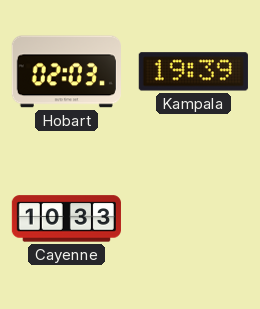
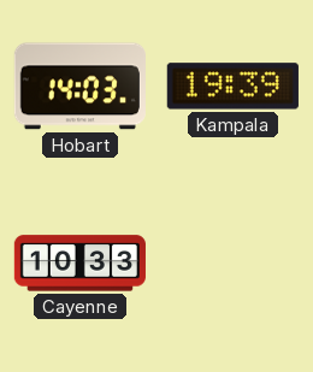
Hobart: 02:03 -> 14:03
